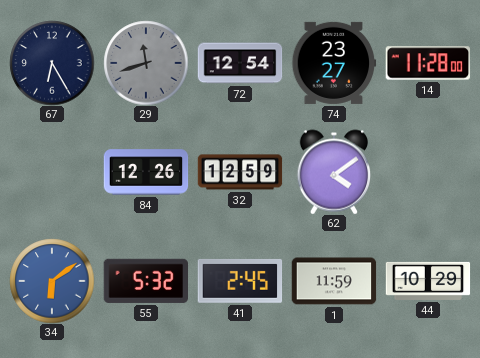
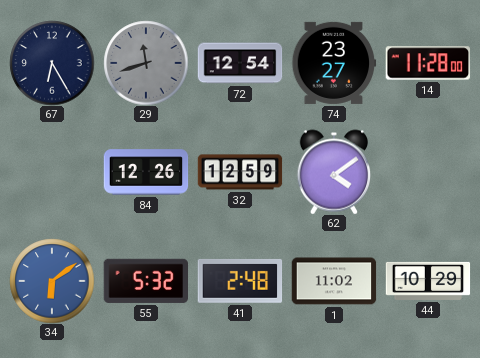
41: 2:45 -> 2:48
1: 11:59 -> 11:02
